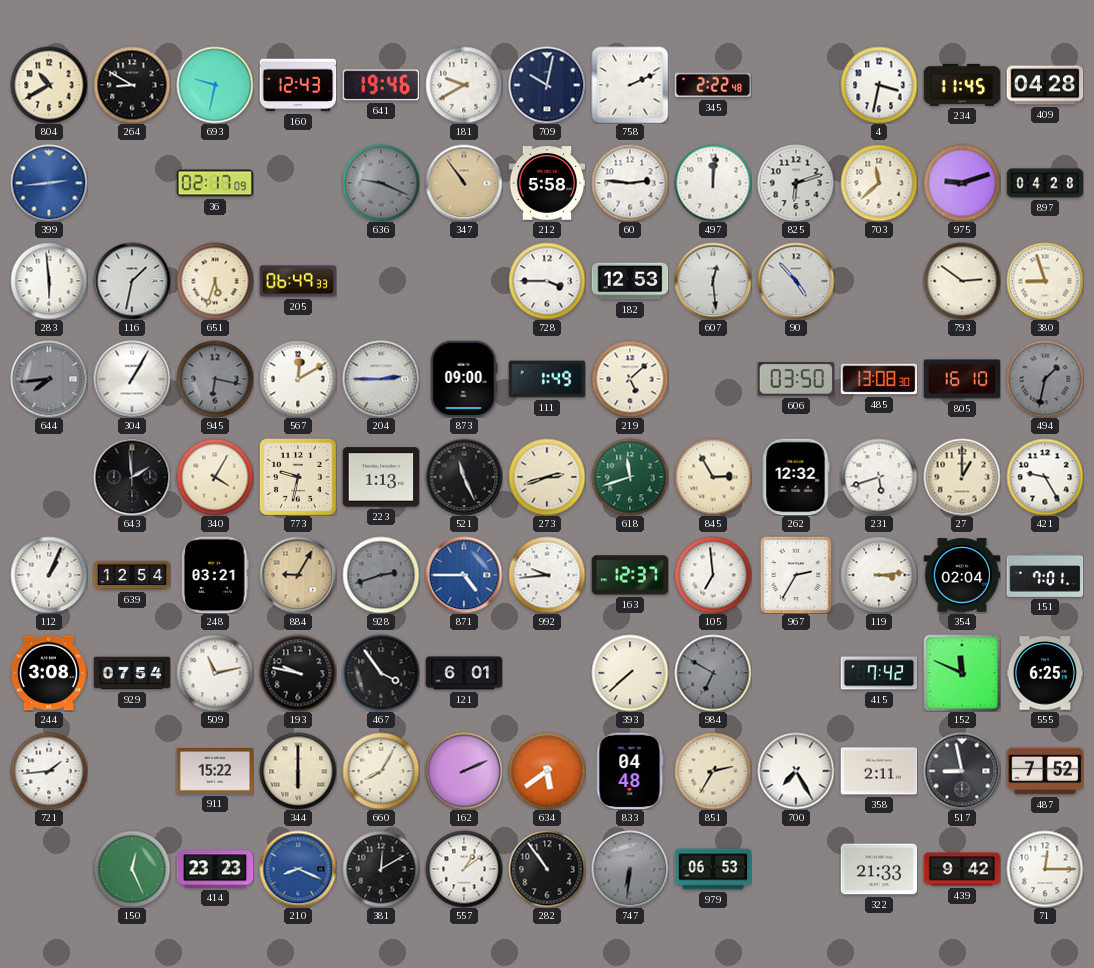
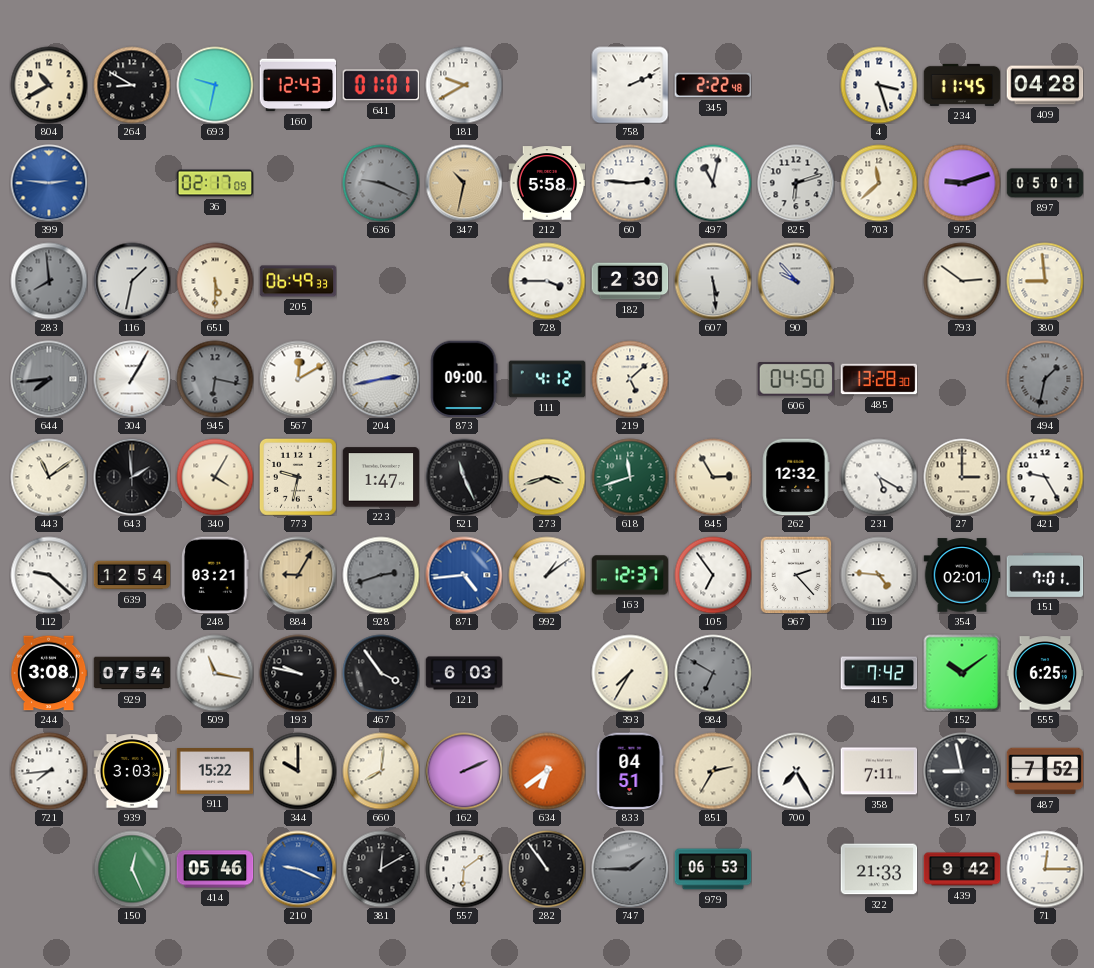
641: 19:46 -> 01:01
709: 10:02 -> none
4: 3:32 -> 3:27
399: 2:44 -> 2:46
347: 10:54 -> 10:32
497: 12:01 -> 11:02
897: 04:28 -> 05:01
283: 5:59 -> 7:59
283 dial: white -> grey
651: 5:33 -> 5:30
182: 12:53 -> 2:30
607: 12:29 -> 5:29
90: 4:53 -> 9:53
380: 8:57 -> 8:59
204: 2:45 -> 2:43
111: 1:49 -> 4:12
606: 03:50 -> 04:50
485: 13:08 -> 13:28
805: 16:10 -> none
443: none -> 11:09
223: 1:13 -> 1:47
273: 2:42 -> 3:42
231: 5:42 -> 5:20
27: 1:00 -> 3:00
112: 1:04 -> 9:22
871: 4:45 -> 4:44
992: 9:44 -> 1:09
105: 6:59 -> 6:54
967: 2:35 -> 2:23
119: 3:14 -> 4:46
354: 02:04 -> 02:01
509: 11:13 -> 11:17
121: 6:01 -> 6:03
393: 7:38 -> 7:35
152: 11:49 -> 10:09
721: 1:44 -> 7:44
939: none -> 3:03
344: 6:00 -> 10:00
660: 8:05 -> 8:01
634: 5:39 -> 6:39
833: 04:48 -> 04:51
358: 2:11 -> 7:11
414: 23:23 -> 05:46
210: 8:19 -> 9:19
557: 1:09 -> 6:09
747: 6:31 -> 1:45
